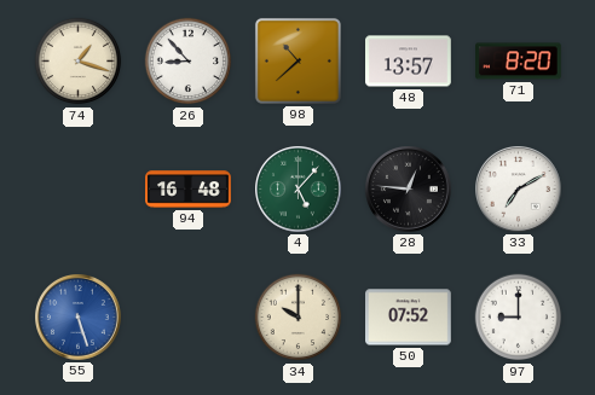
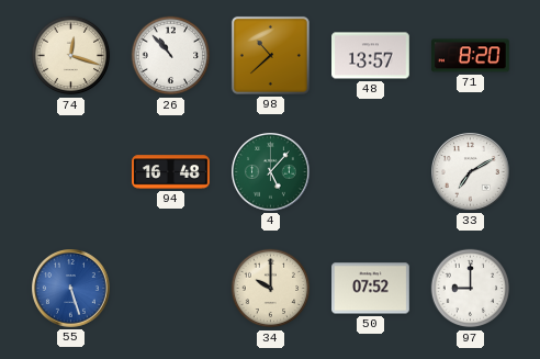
74: 1:18 -> 12:18
26: 8:53 -> 10:53
28: 12:46 -> none
